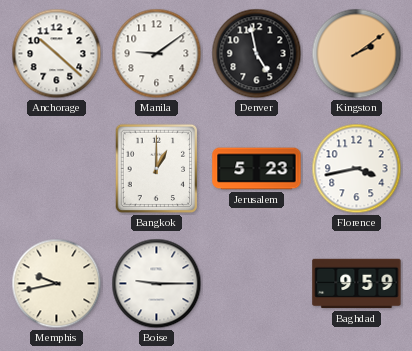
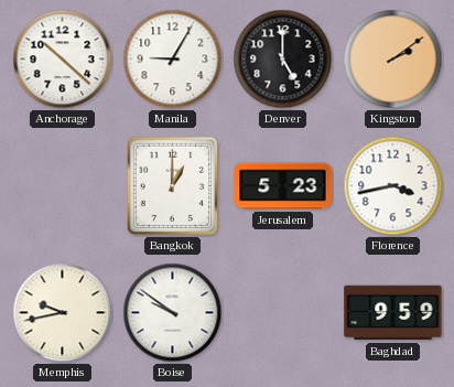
Manila: 9:09 -> 9:05
Denver: 4:58 -> 5:00
Boise: 9:15 -> 9:51
